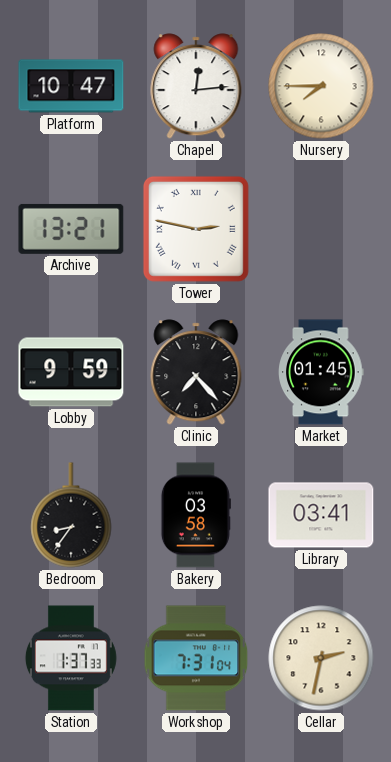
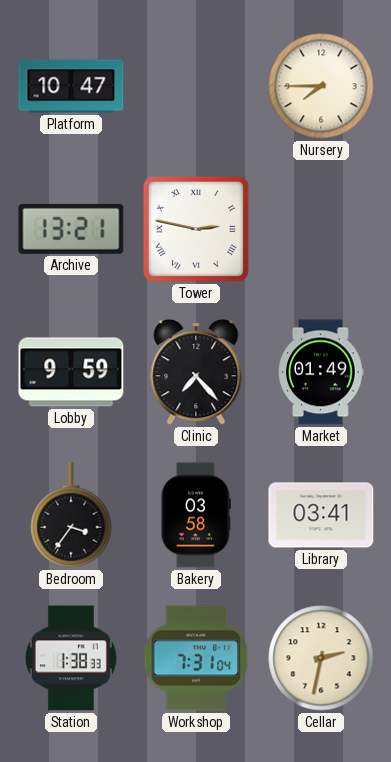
Chapel: 12:14 -> none
Market: 01:45 -> 01:49
Bedroom: 8:36 -> 3:36
Station: 1:37 -> 1:38
